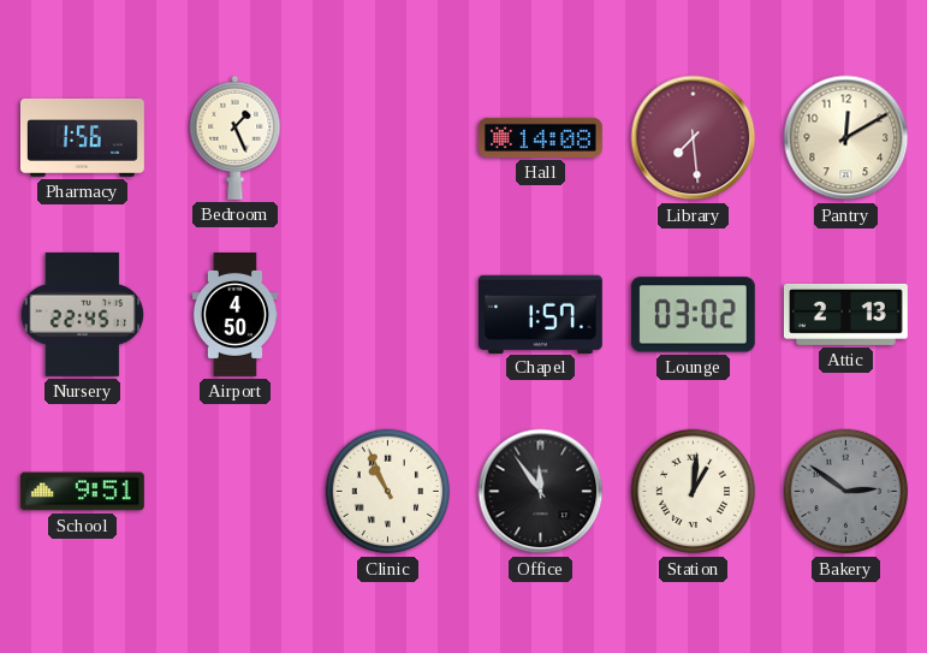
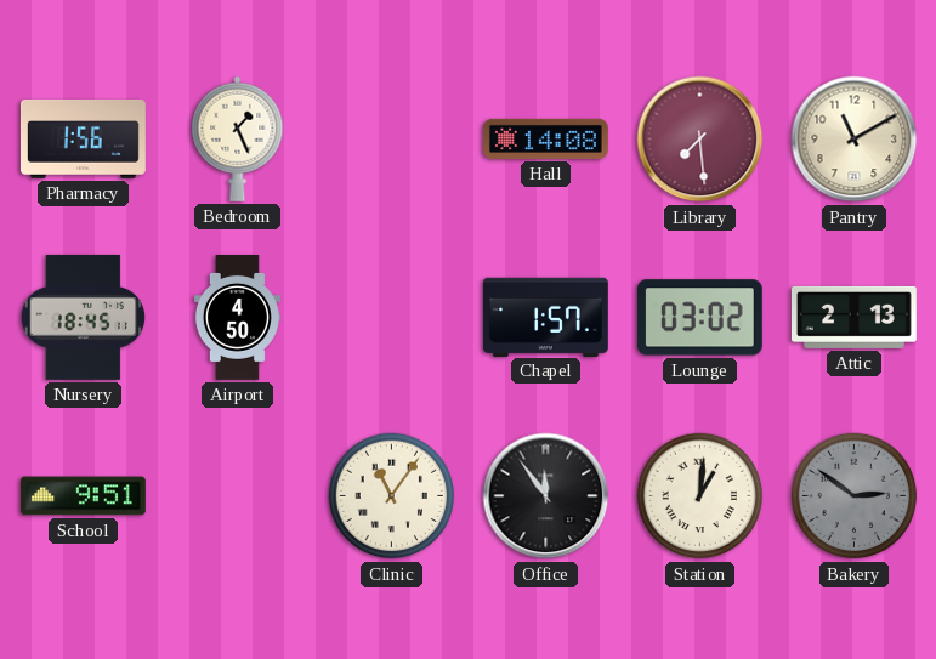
Pantry: 12:10 -> 11:10
Nursery: 22:45 -> 18:45
Clinic: 10:56 -> 11:06
